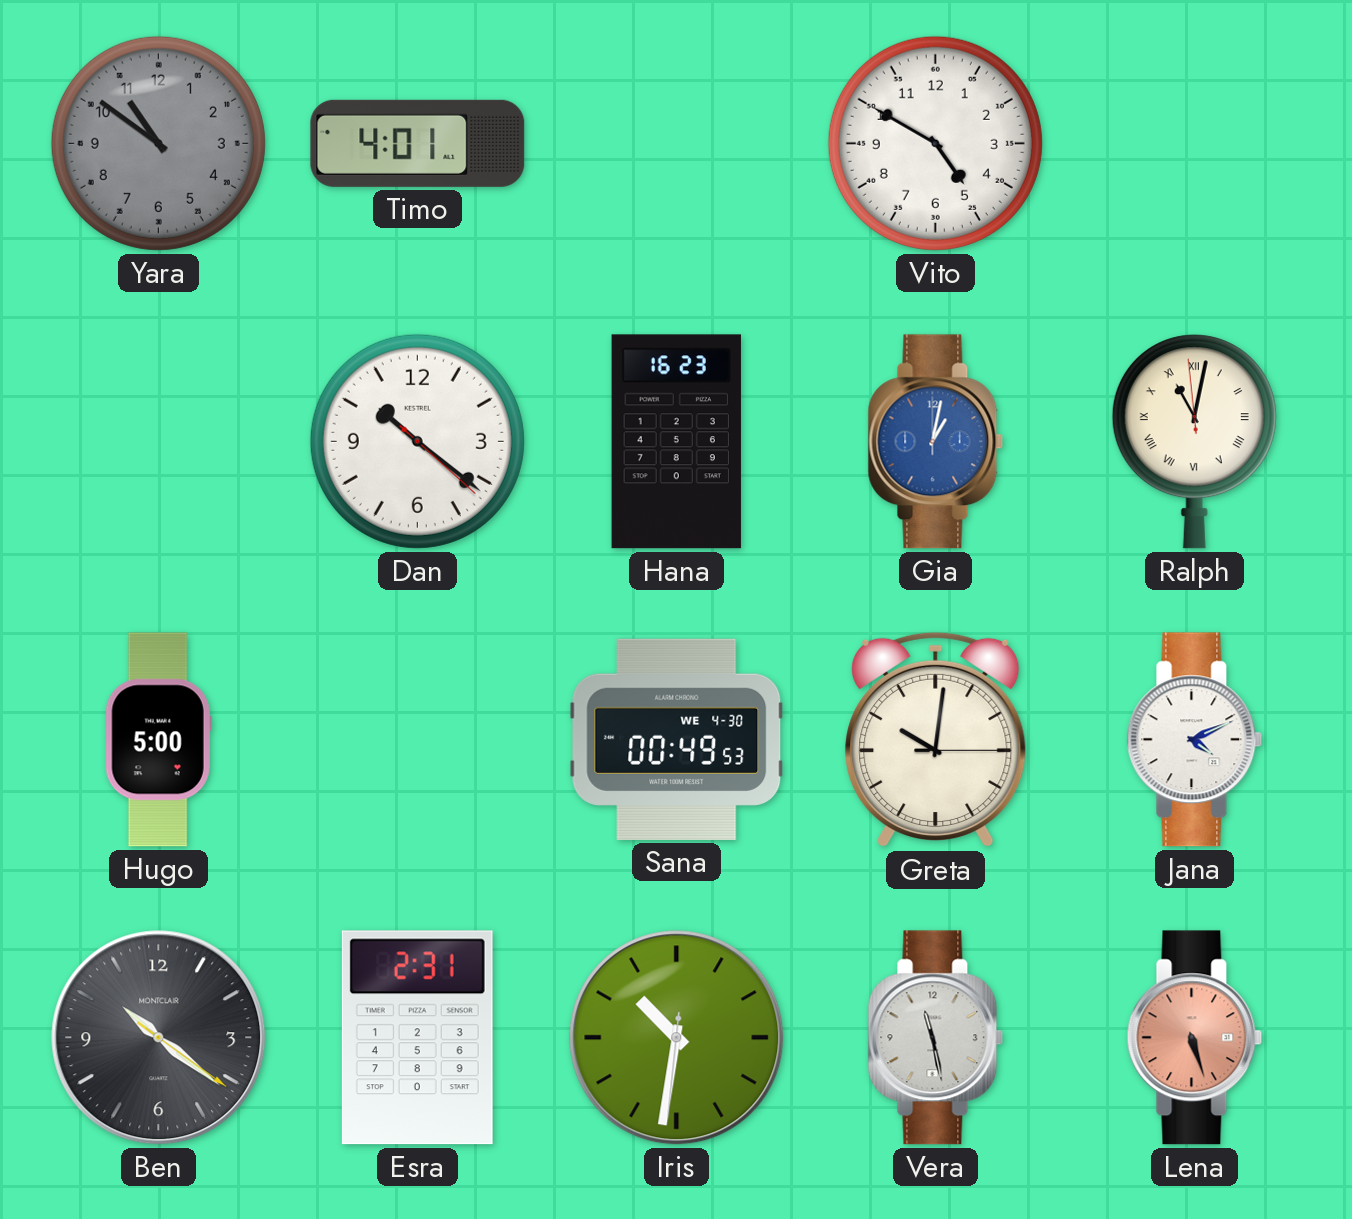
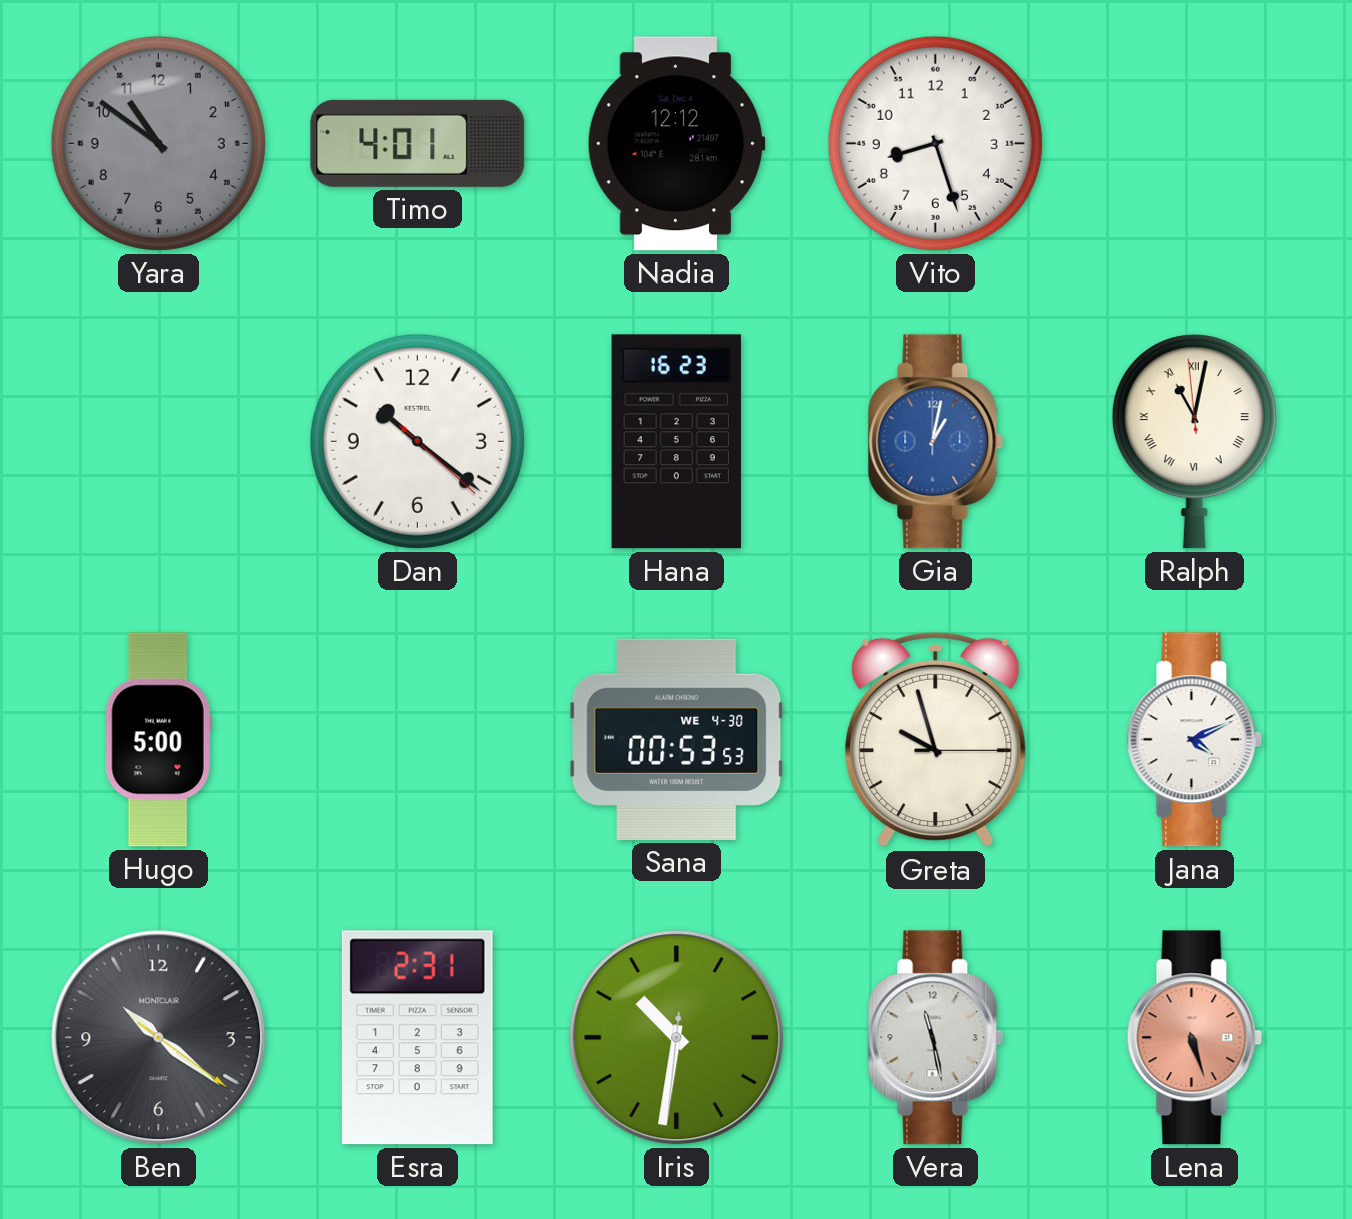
Nadia: none -> 12:12
Vito: 4:50 -> 8:27
Sana: 00:49 -> 00:53
Greta: 10:01 -> 9:57
